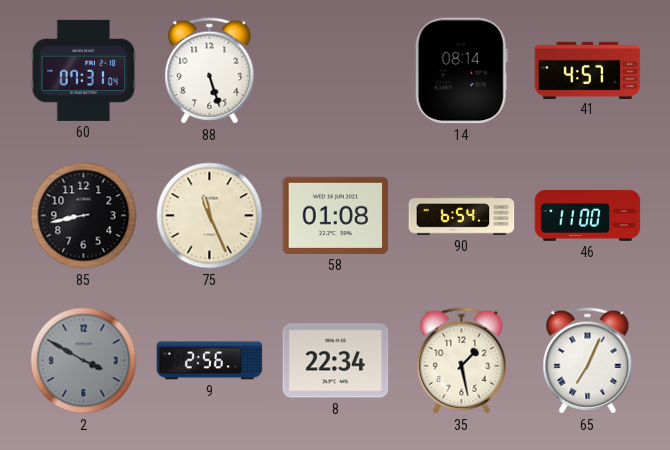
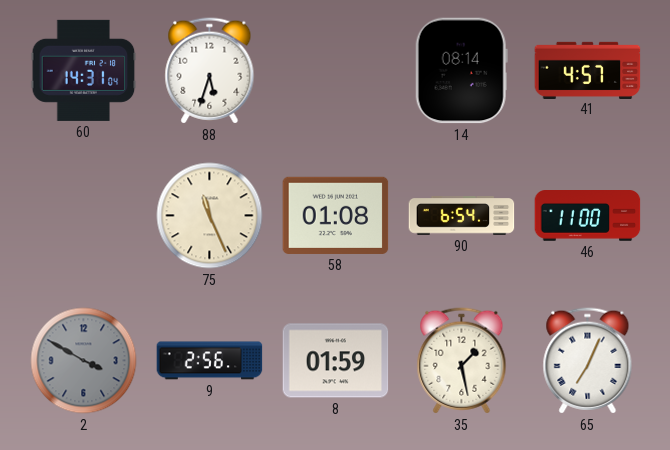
60: 07:31 -> 14:31
88: 5:27 -> 5:33
85: 8:43 -> none
8: 22:34 -> 01:59
